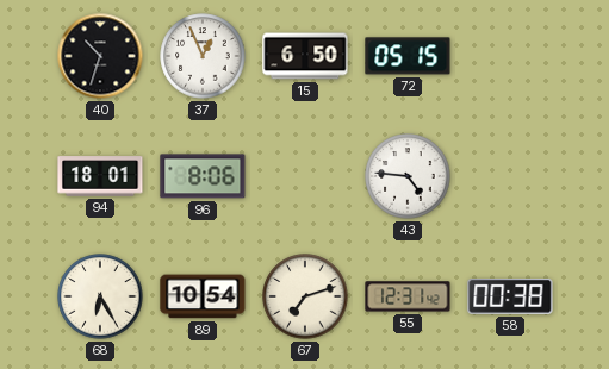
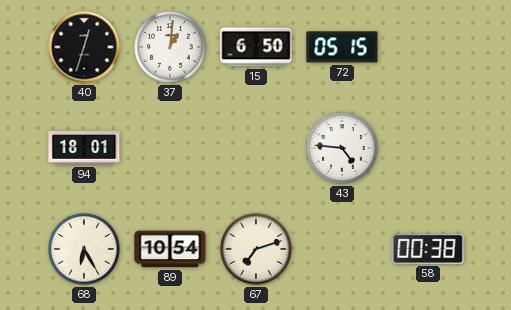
40: 10:33 -> 12:33
37: 12:56 -> 1:01
96: 8:06 -> none
55: 12:31 -> none
